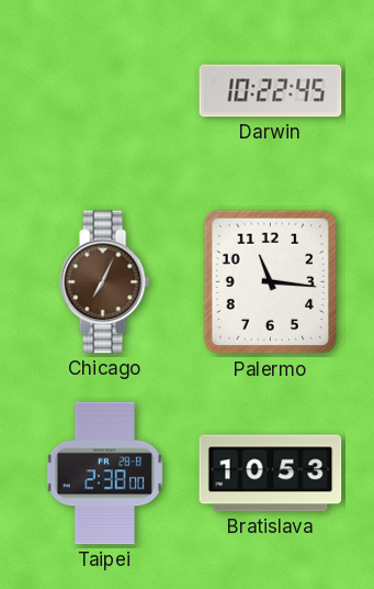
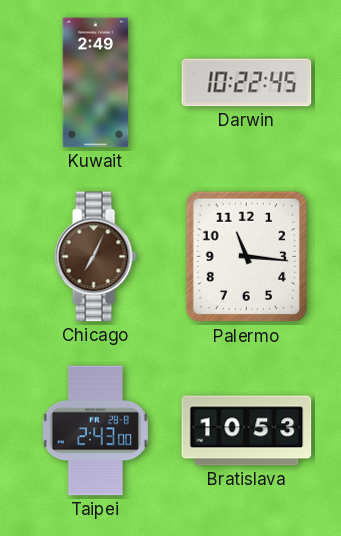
Kuwait: none -> 2:49
Taipei: 2:38 -> 2:43
